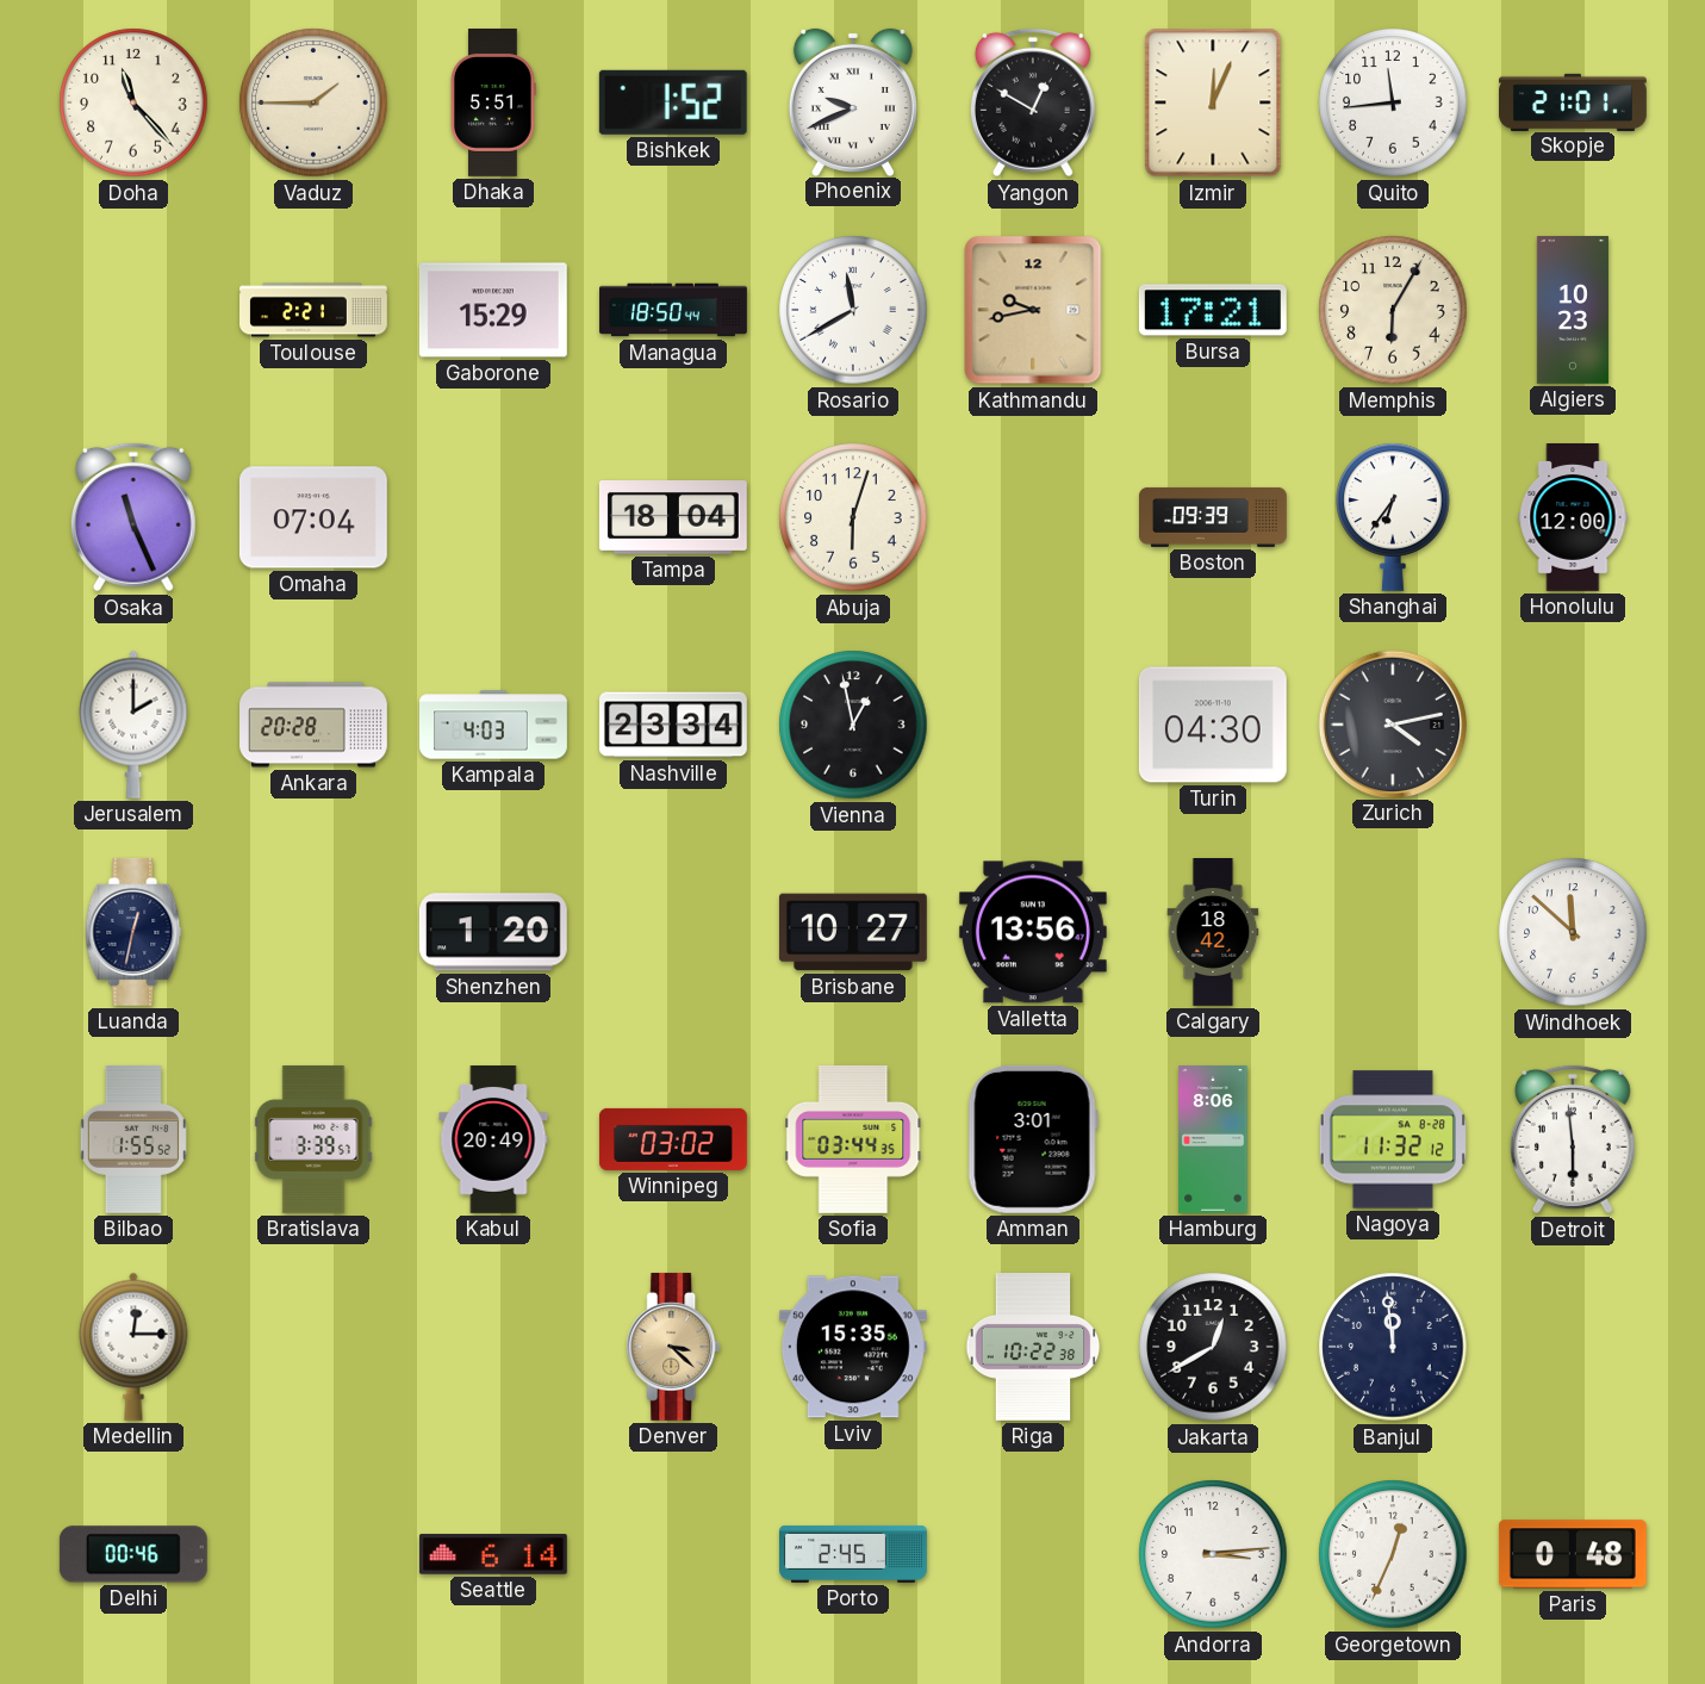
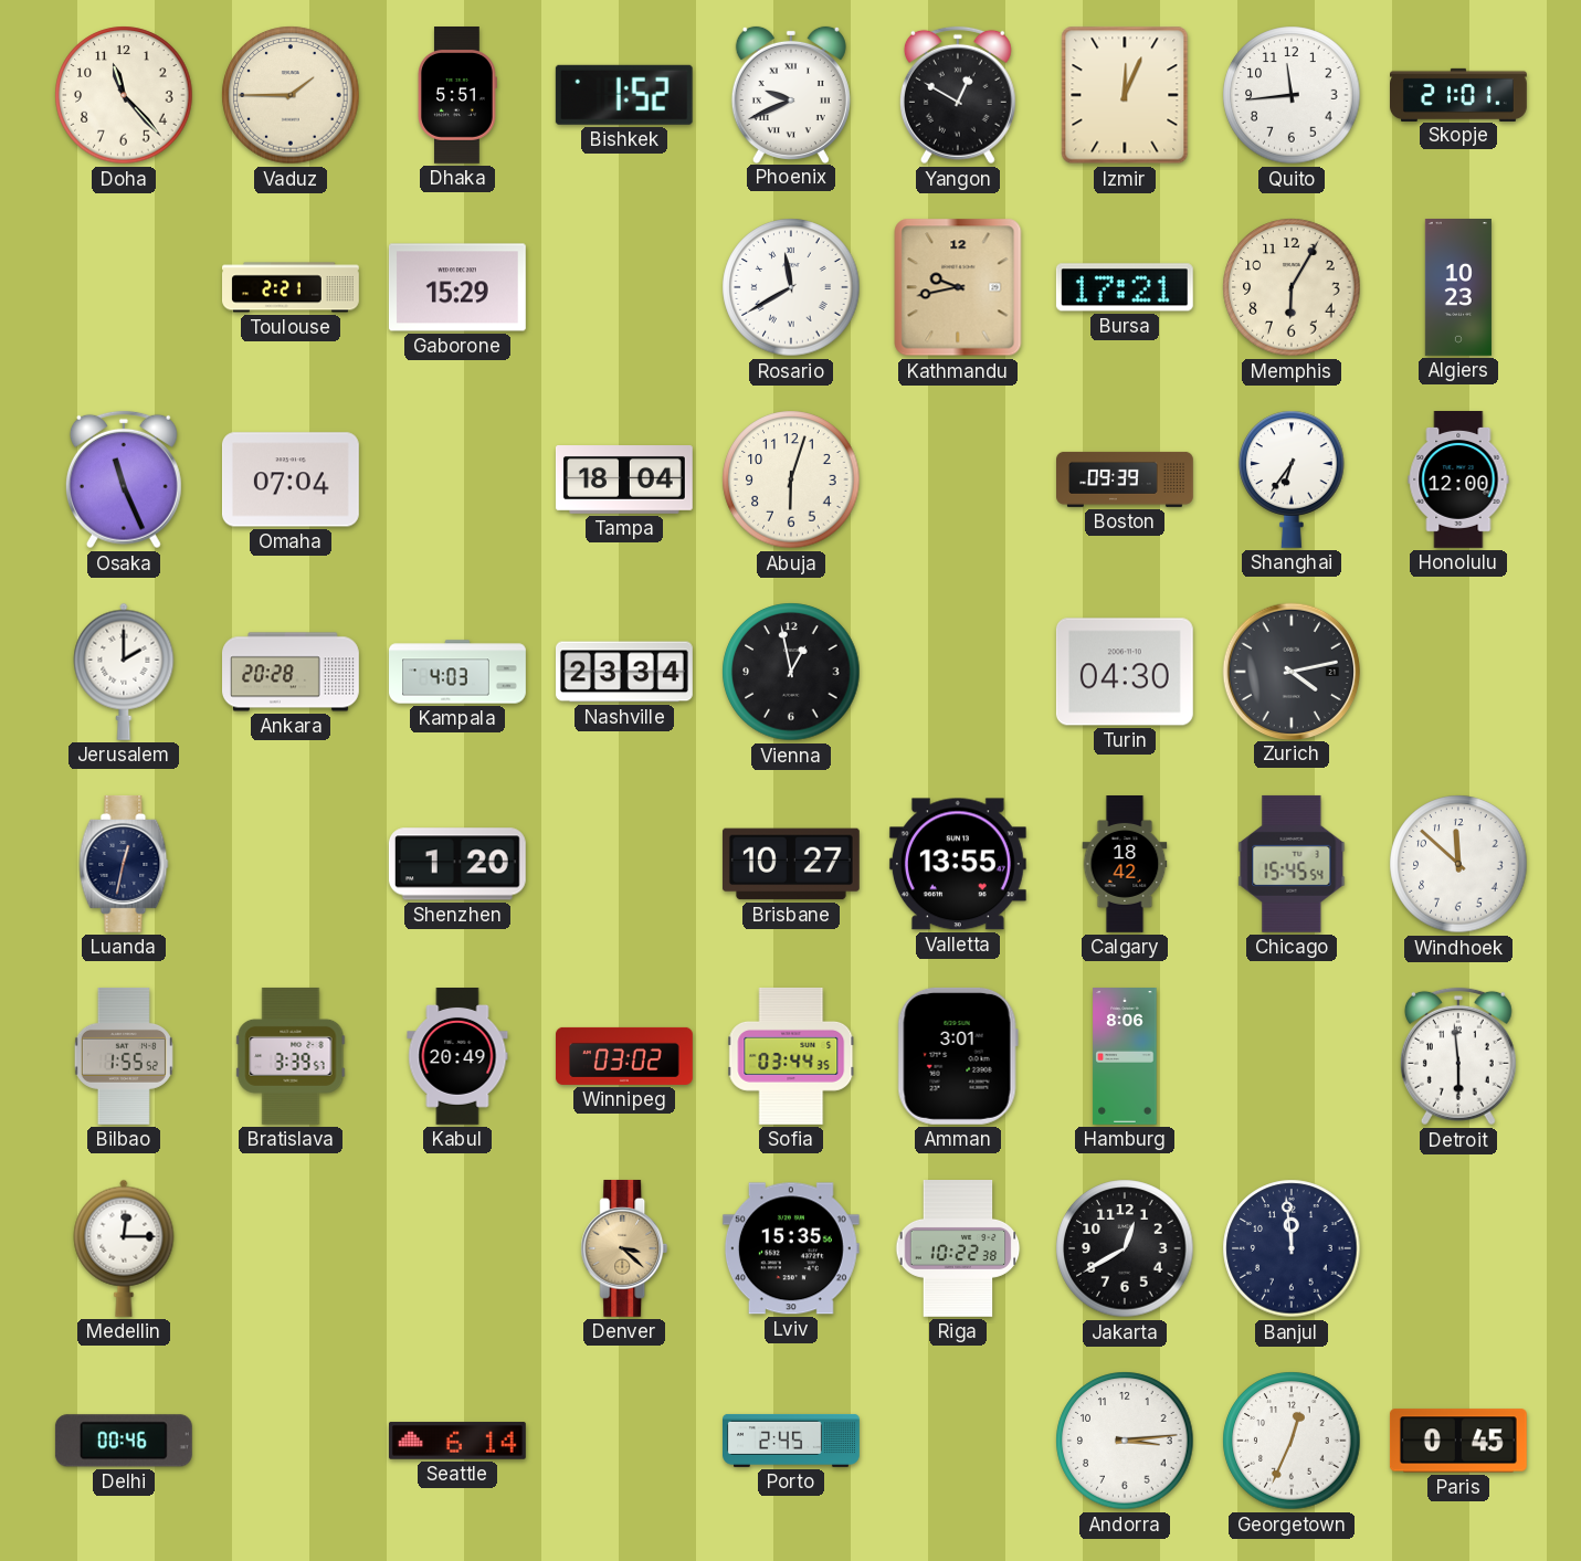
Managua: 18:50 -> none
Valletta: 13:56 -> 13:55
Chicago: none -> 15:45
Nagoya: 11:32 -> none
Paris: 0:48 -> 0:45
